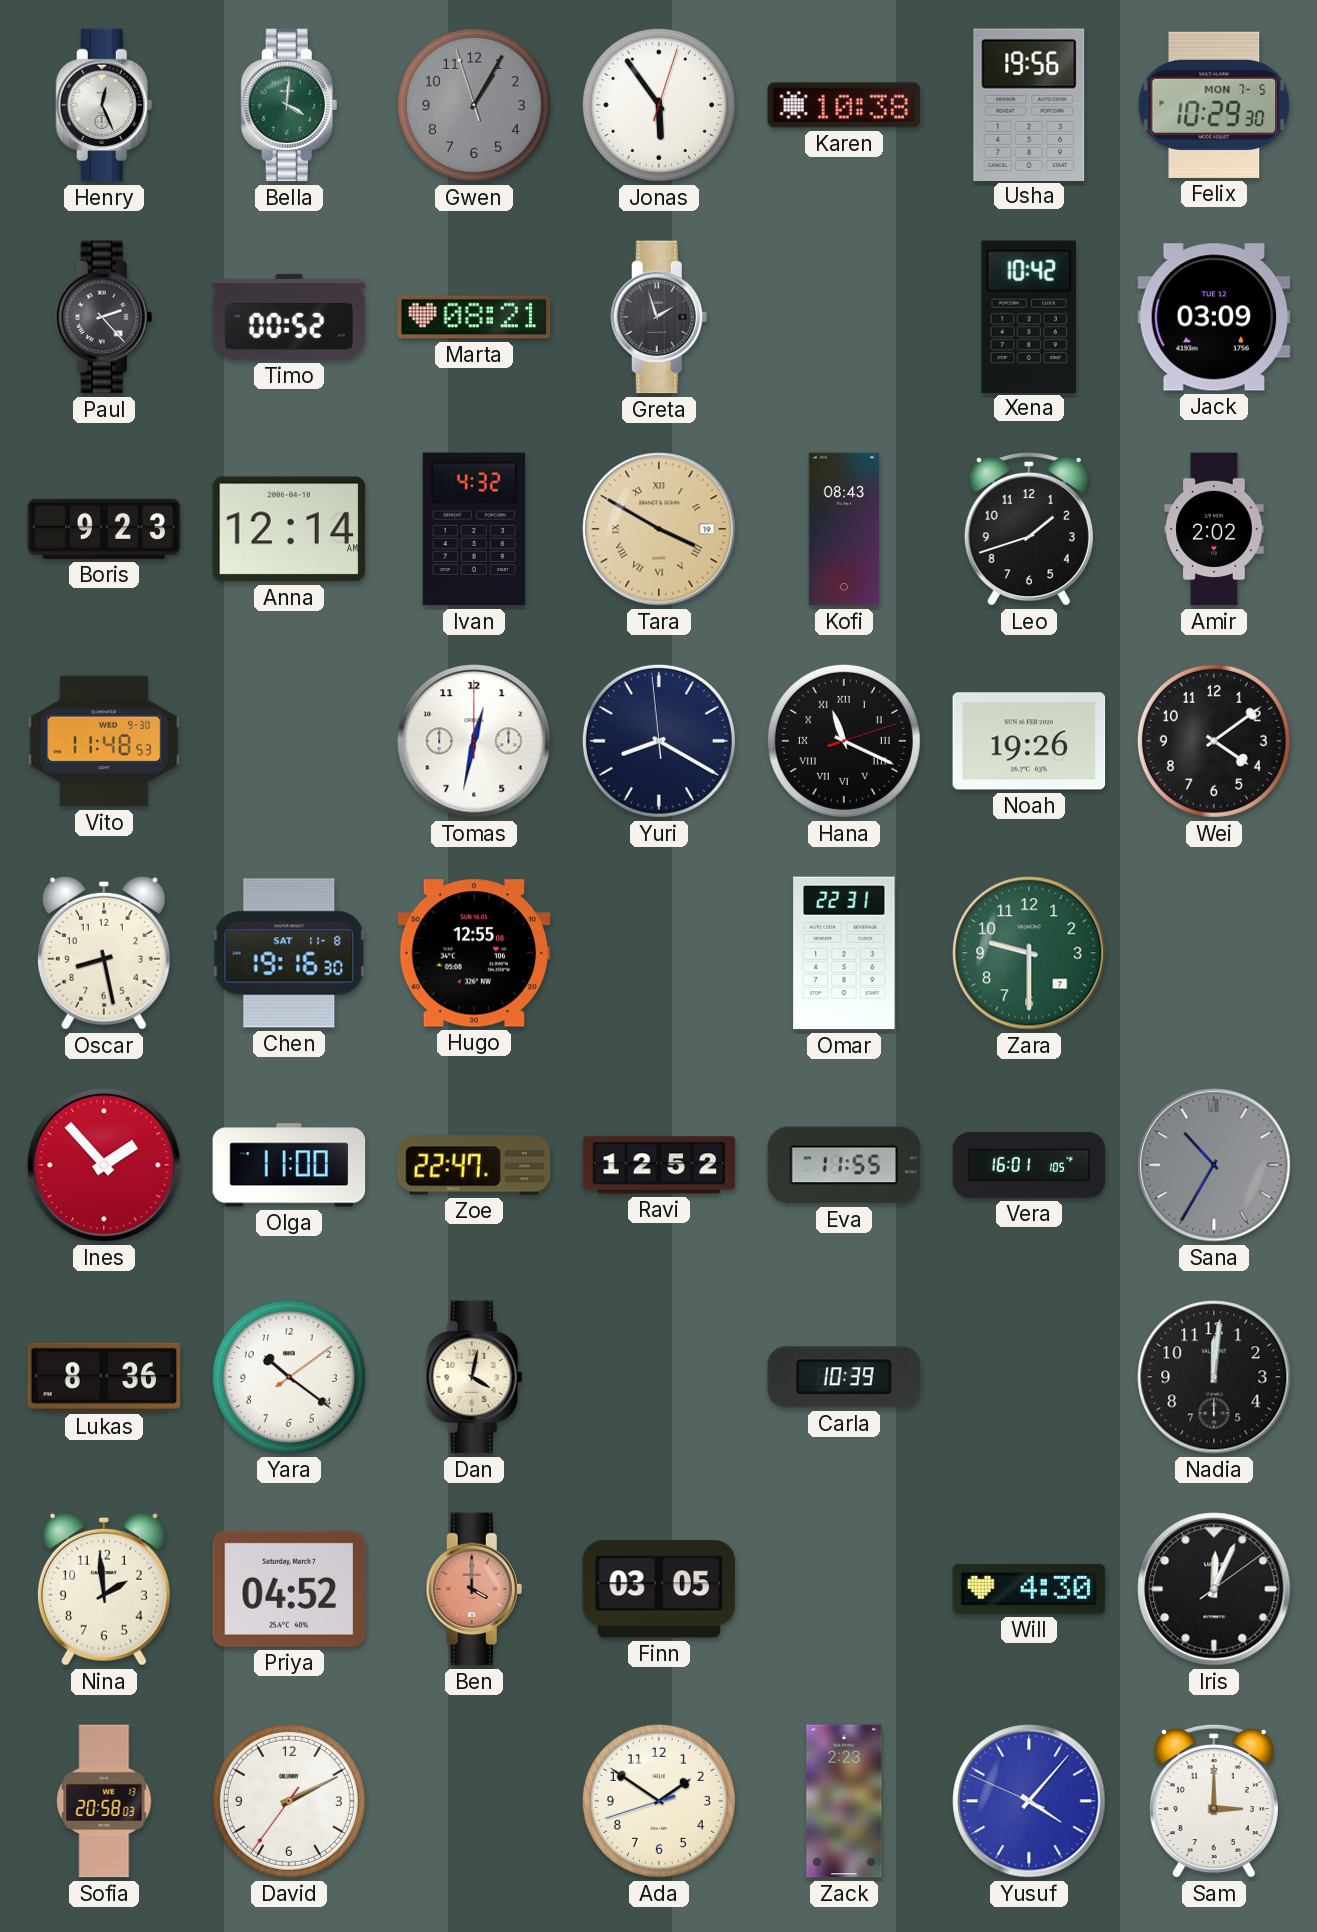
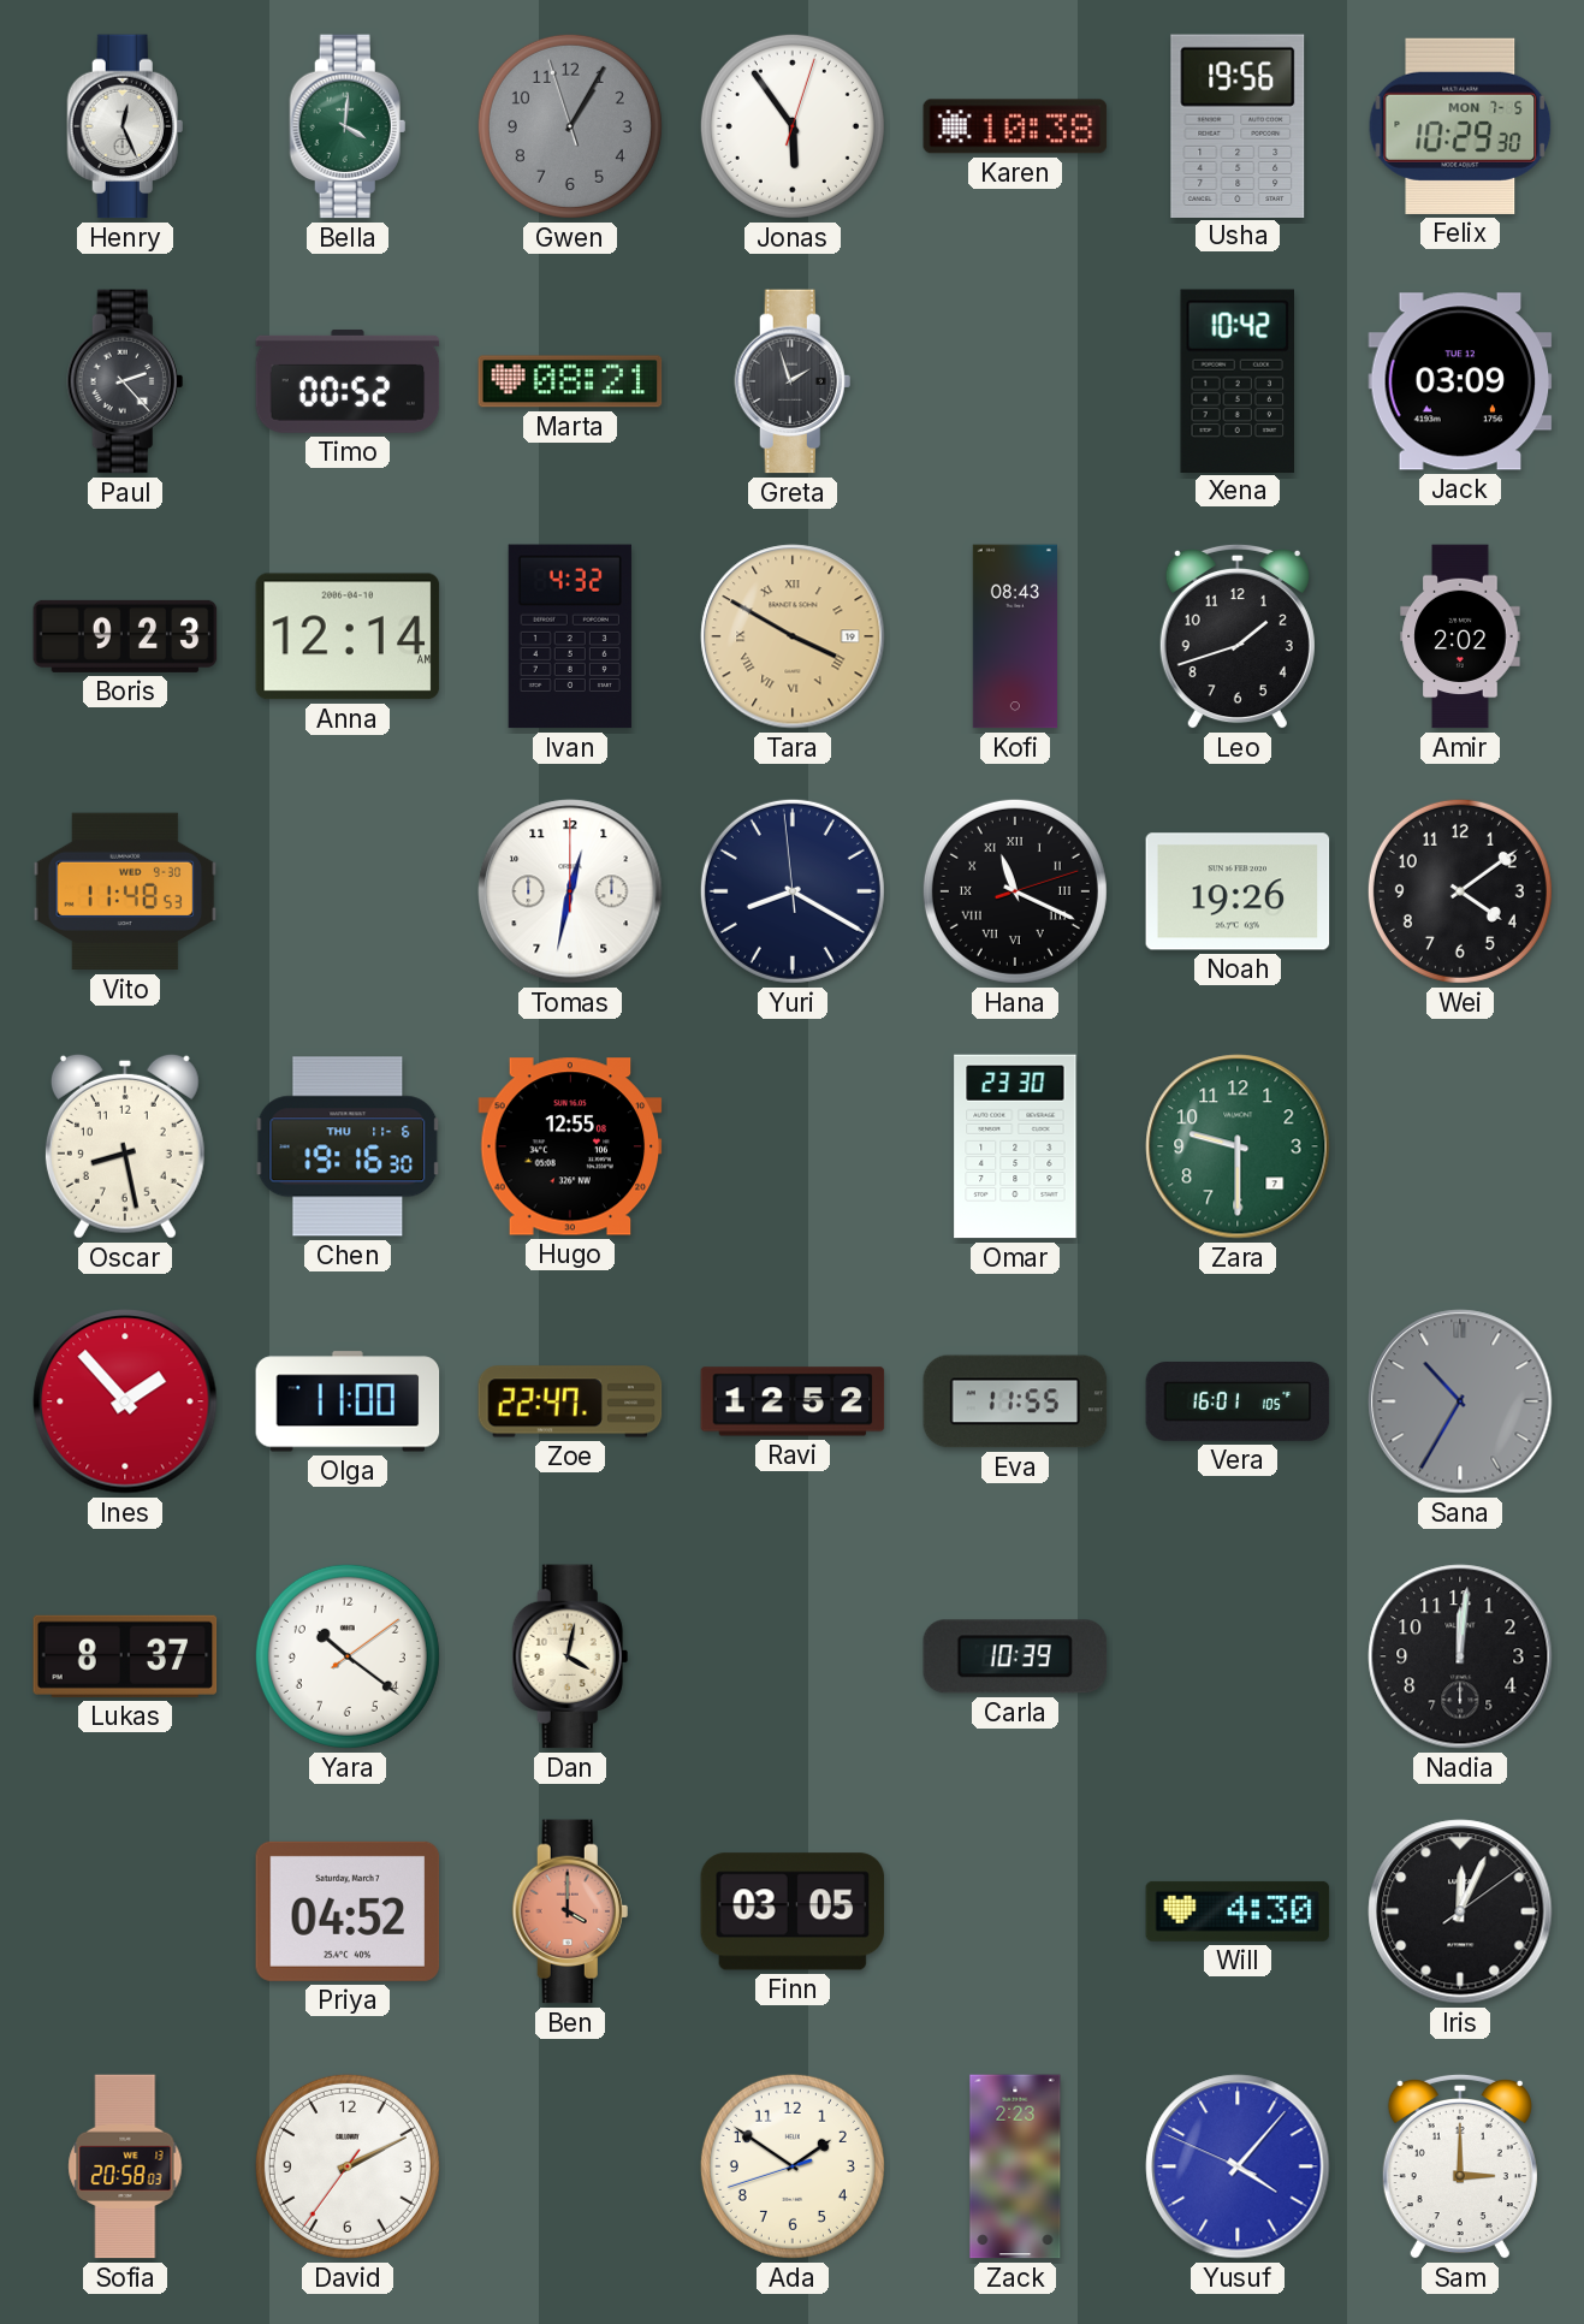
Chen date: SAT 11-8 -> THU 11-6
Omar: 22:31 -> 23:30
Lukas: 8:36 -> 8:37
Nina: 1:59 -> none
